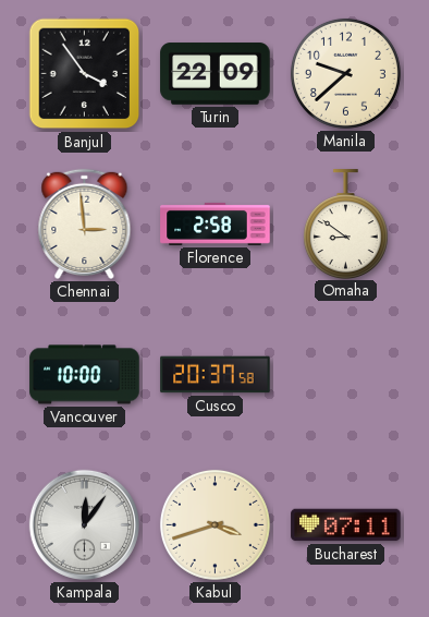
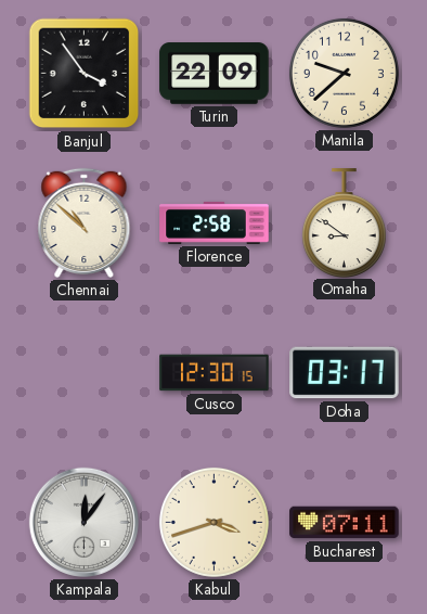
Chennai: 2:59 -> 10:52
Vancouver: 10:00 -> none
Cusco: 20:37 -> 12:30
Doha: none -> 03:17
